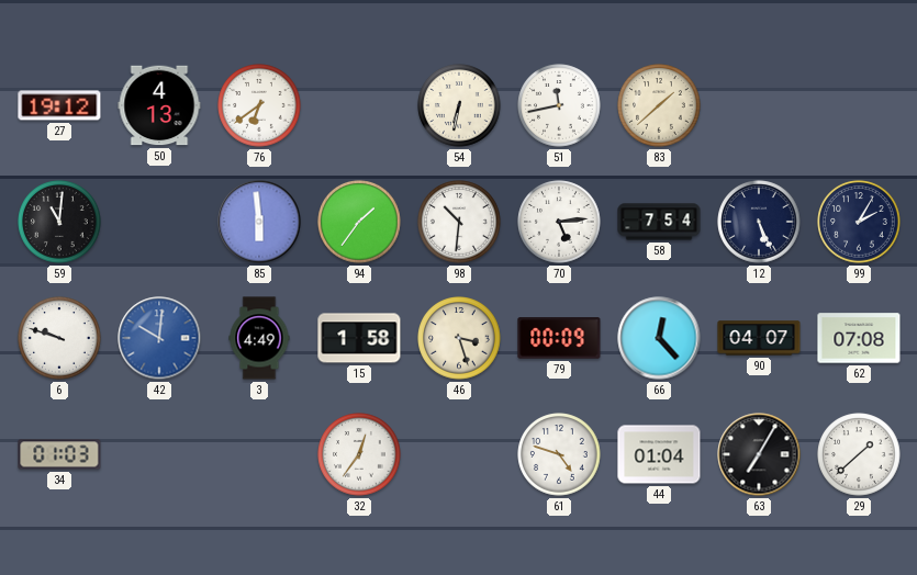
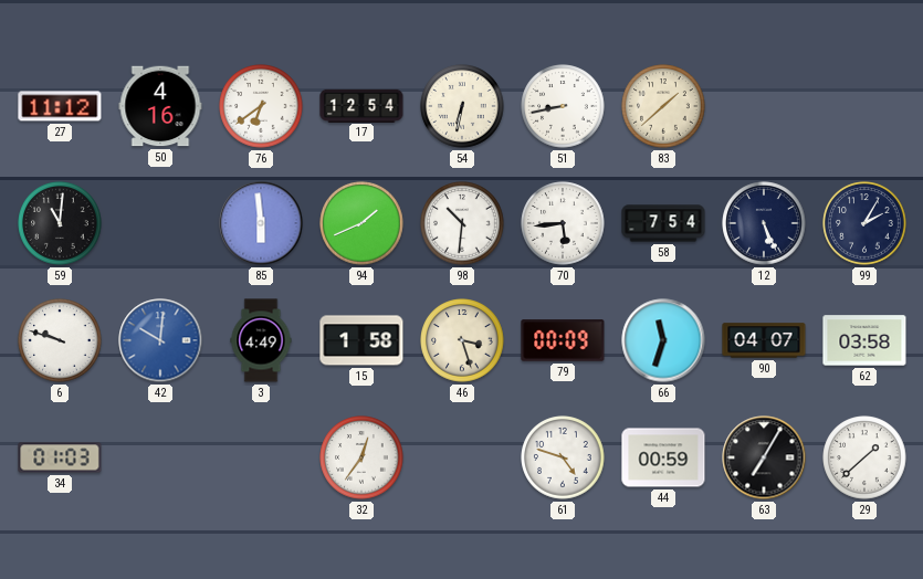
27: 19:12 -> 11:12
50: 4:13 -> 4:16
17: none -> 12:54
51: 11:43 -> 8:43
94: 1:36 -> 1:41
70: 5:14 -> 5:44
66: 12:23 -> 11:33
62: 07:08 -> 03:58
44: 01:04 -> 00:59
